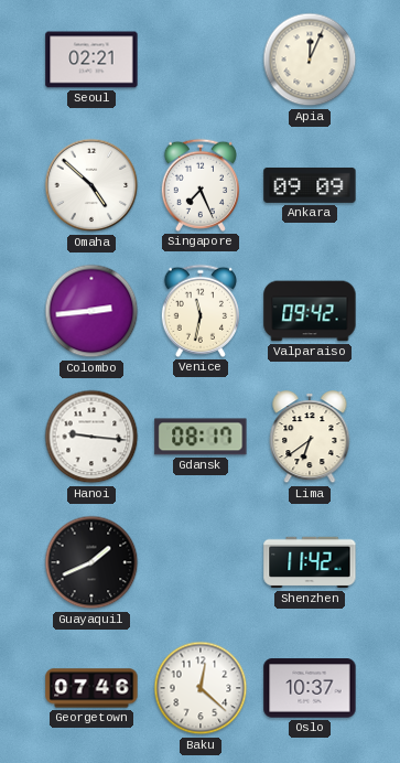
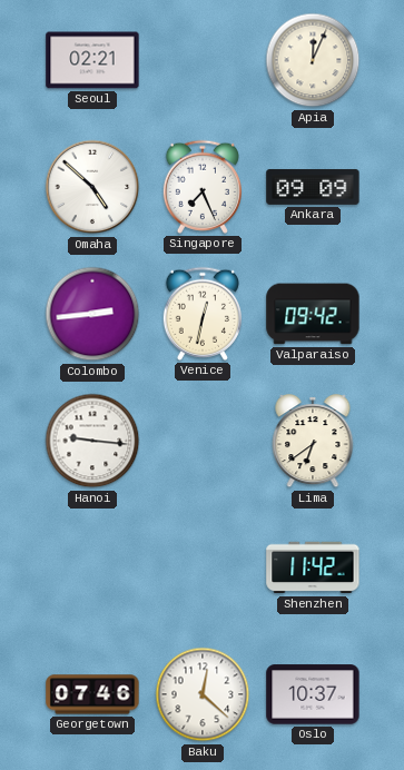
Venice: 11:32 -> 12:32
Gdansk: 08:17 -> none
Guayaquil: 1:41 -> none
